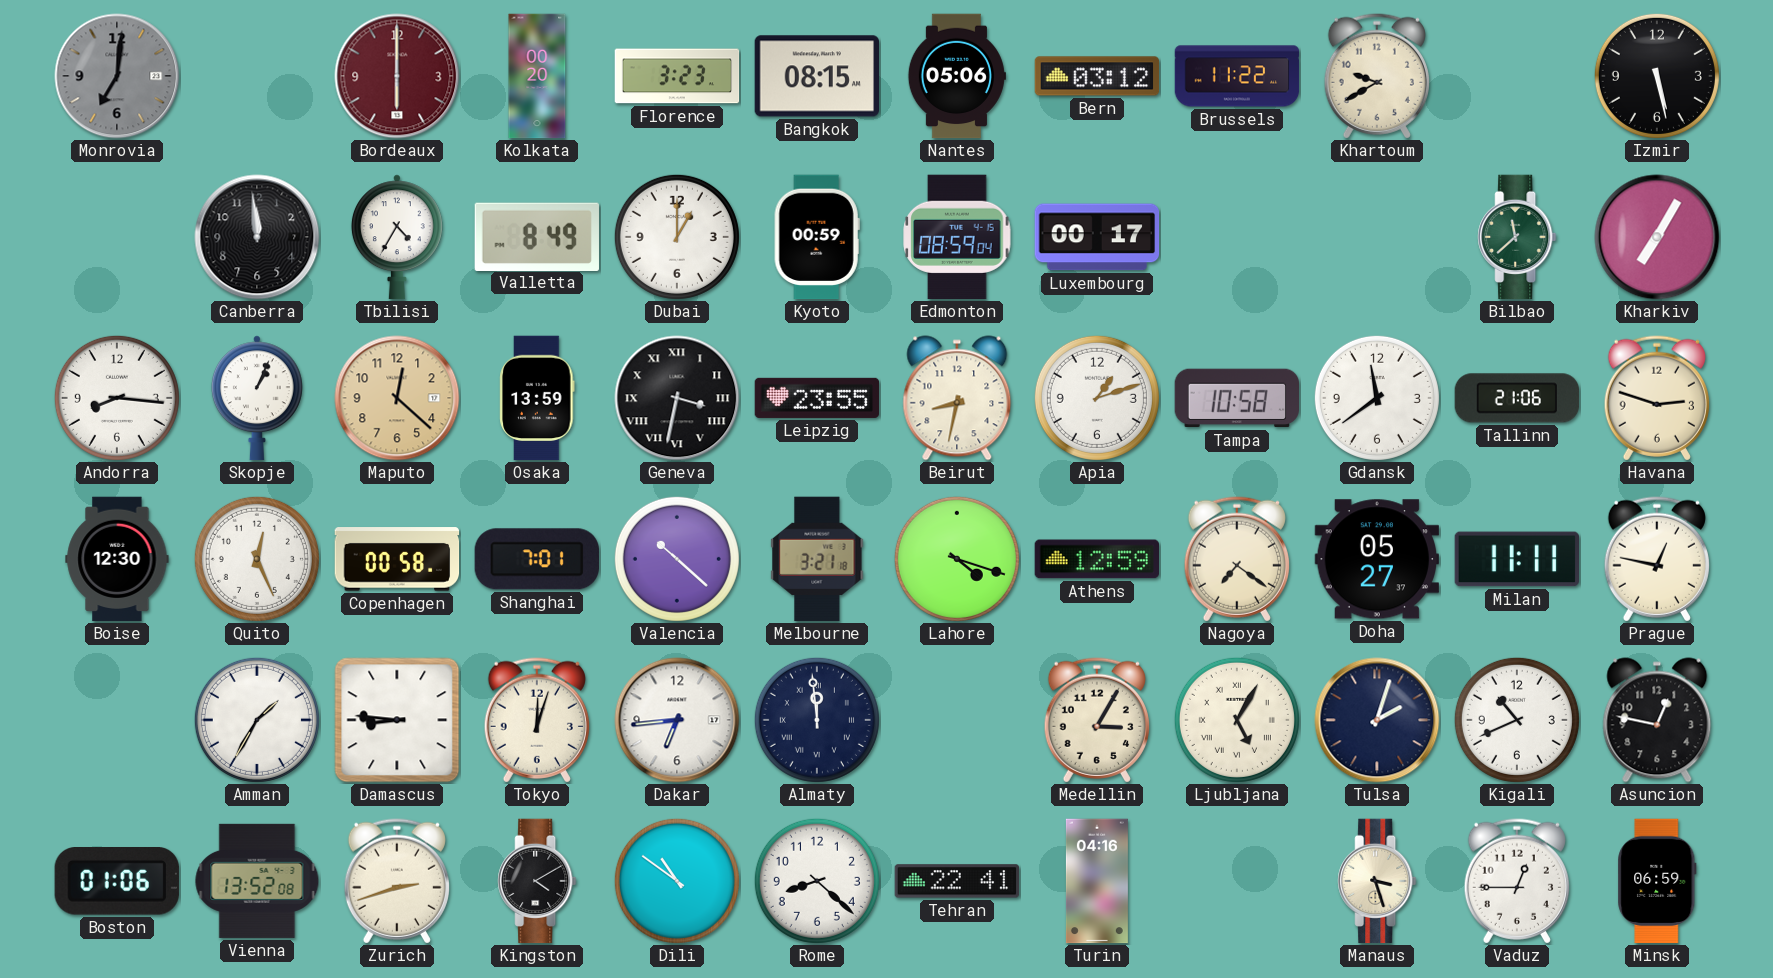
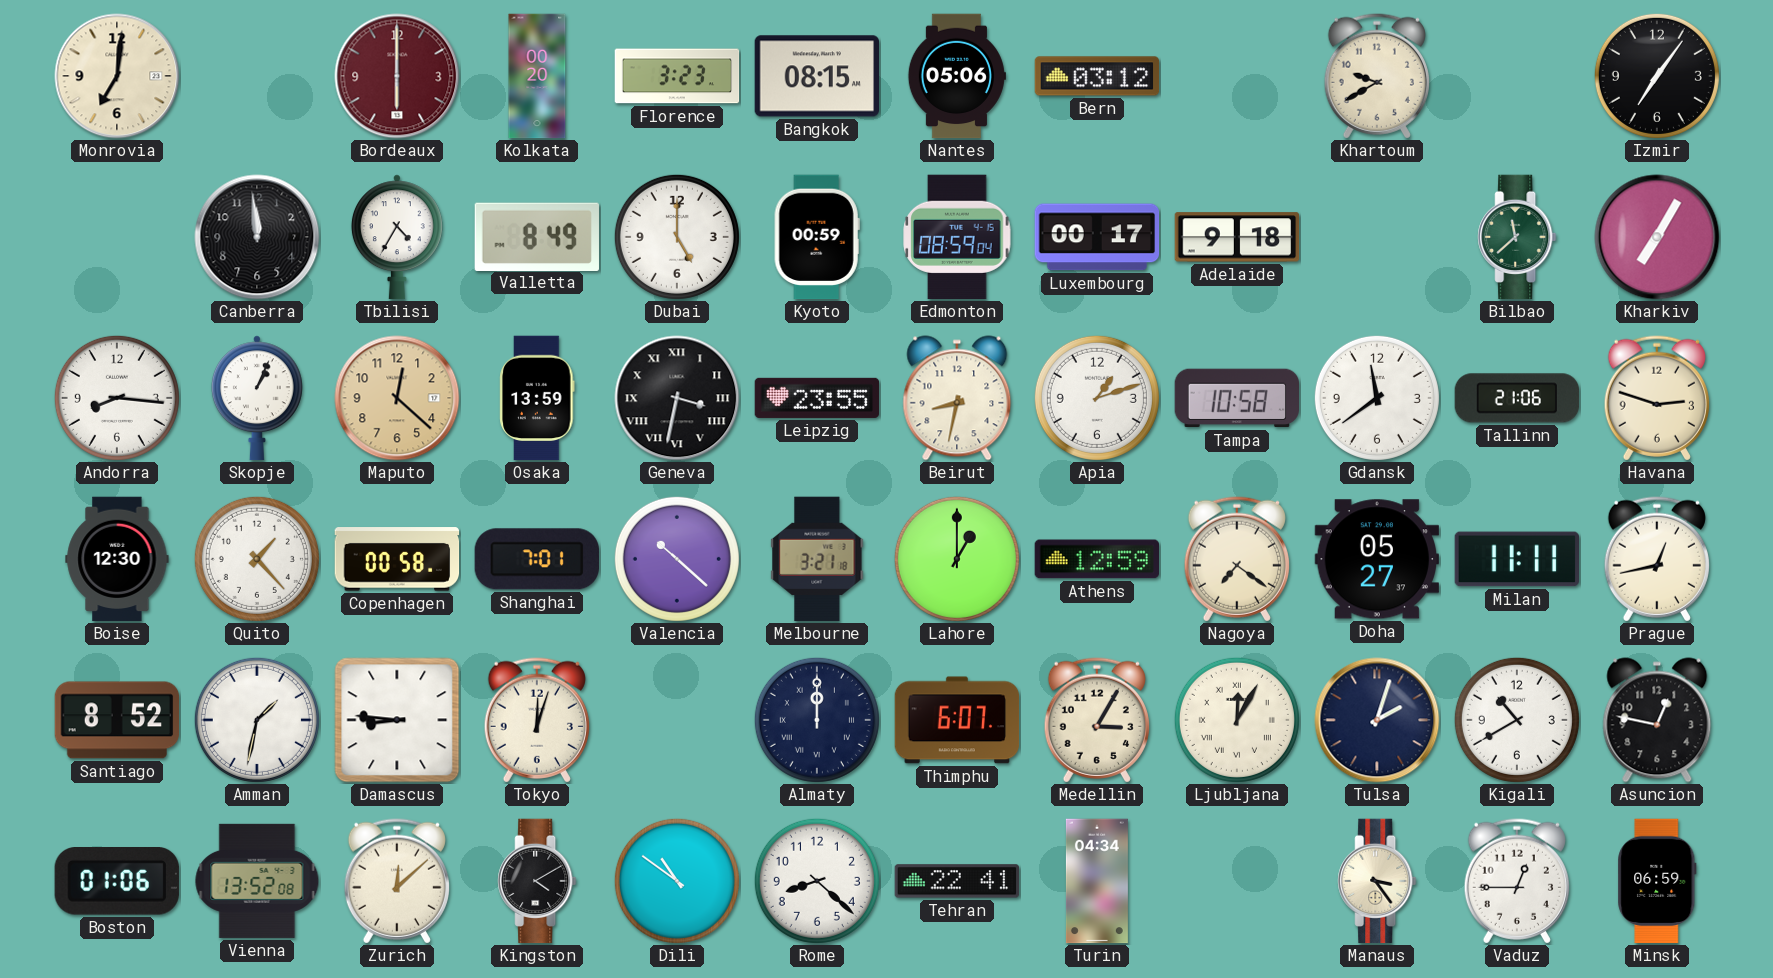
Monrovia dial: grey -> cream
Brussels: 11:22 -> none
Izmir: 5:28 -> 7:06
Dubai: 1:00 -> 5:00
Adelaide: none -> 9:18
Quito: 12:26 -> 1:23
Lahore: 4:18 -> 1:00
Prague: 12:47 -> 12:43
Santiago: none -> 8:52
Amman: 1:35 -> 1:32
Dakar: 6:44 -> none
Almaty: 11:59 -> 12:00
Thimphu: none -> 6:07
Ljubljana: 5:05 -> 12:05
Kigali: 10:41 -> 10:40
Zurich: 2:42 -> 12:08
Turin: 04:16 -> 04:34
Manaus: 3:27 -> 3:24
